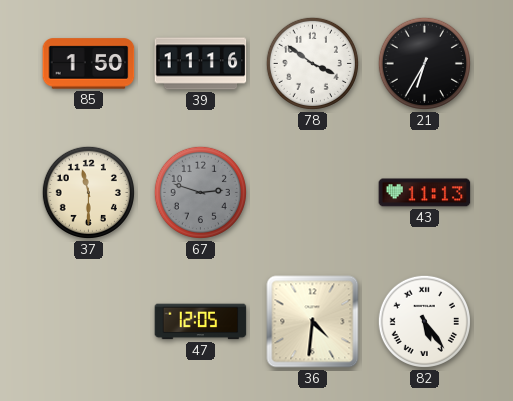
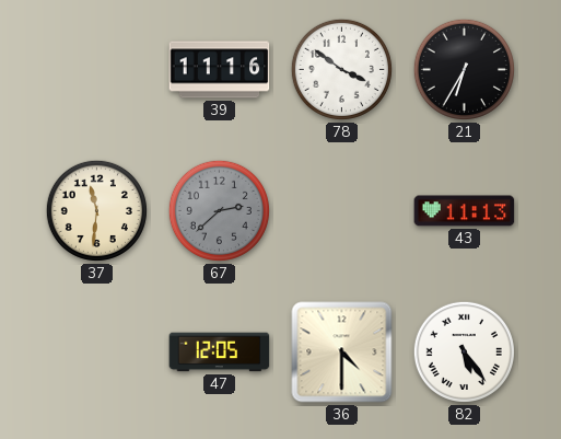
85: 1:50 -> none
37: 11:30 -> 11:31
67: 2:48 -> 2:38
36: 4:31 -> 4:30
